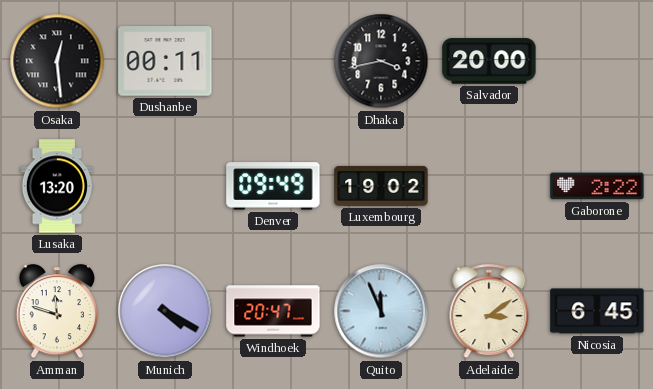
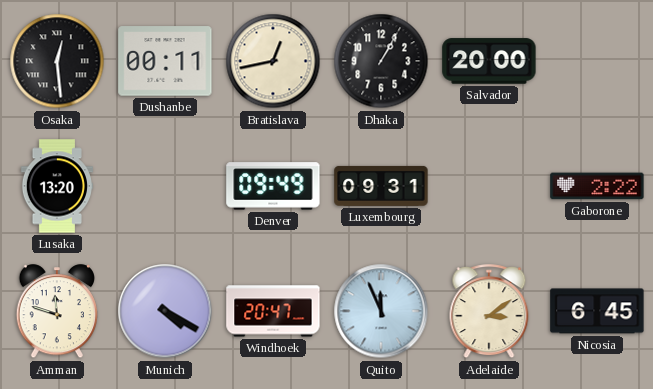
Bratislava: none -> 12:43
Dhaka: 3:43 -> 1:05
Luxembourg: 19:02 -> 09:31
